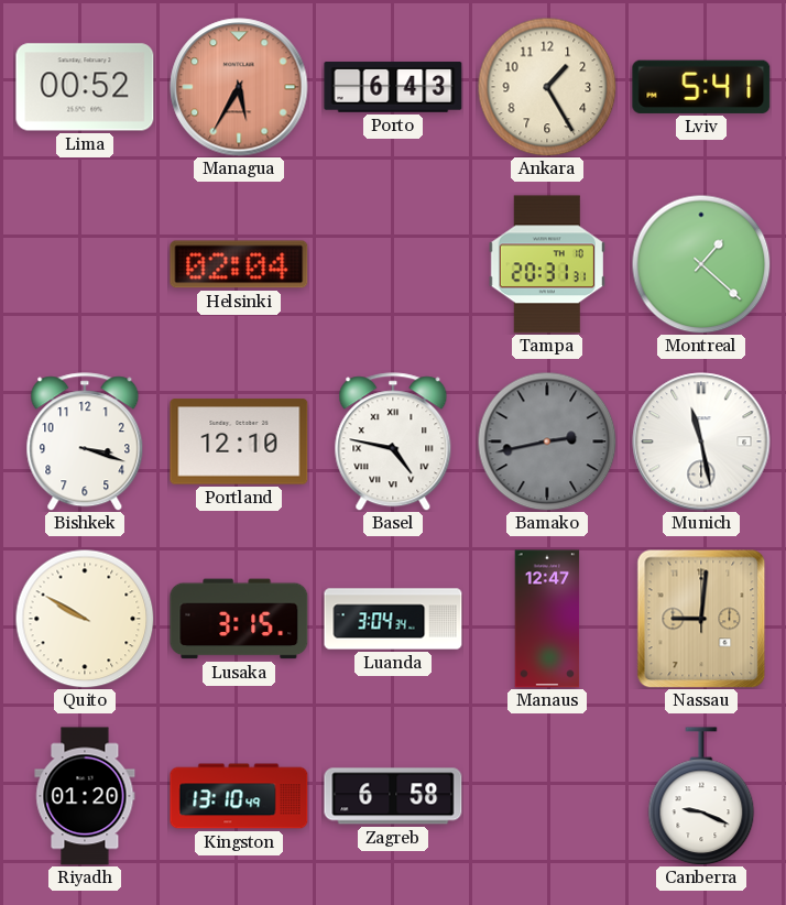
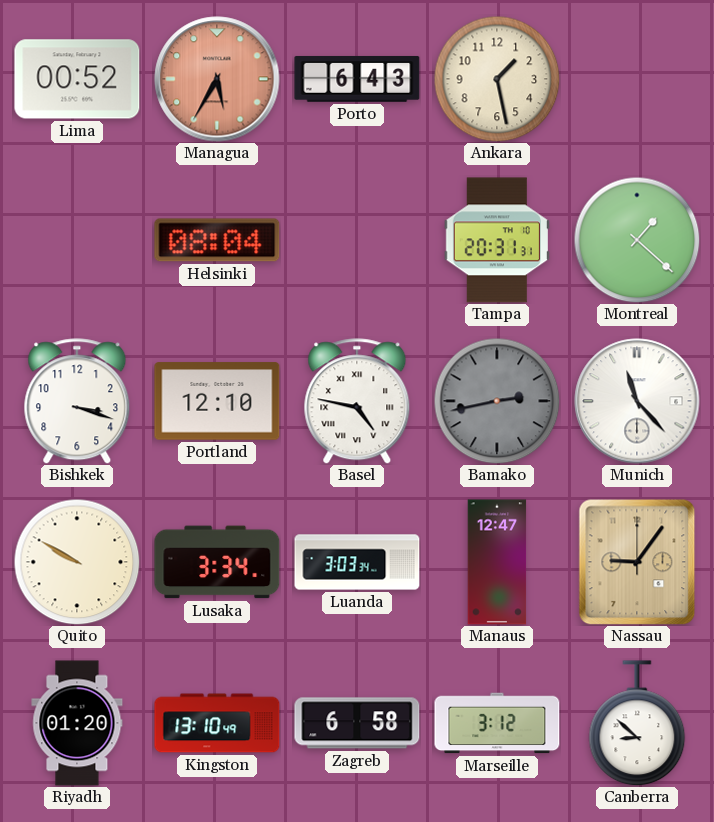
Ankara: 1:25 -> 1:28
Lviv: 5:41 -> none
Helsinki: 02:04 -> 08:04
Munich: 11:28 -> 11:23
Lusaka: 3:15 -> 3:34
Luanda: 3:04 -> 3:03
Nassau: 9:01 -> 9:06
Marseille: none -> 3:12
Canberra: 9:19 -> 8:52
